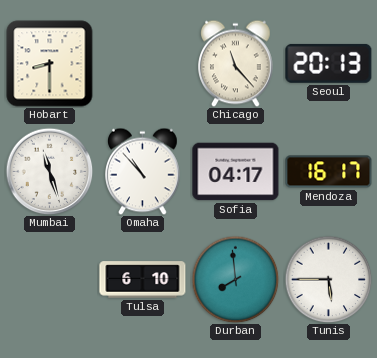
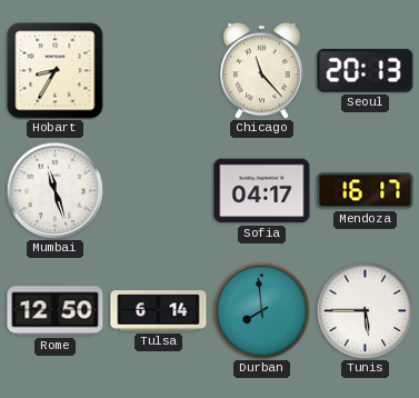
Hobart: 8:30 -> 8:35
Omaha: 10:53 -> none
Rome: none -> 12:50
Tulsa: 6:10 -> 6:14
